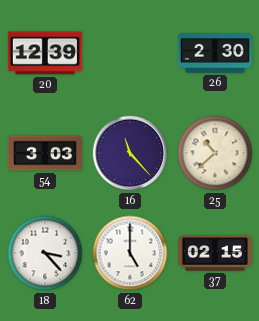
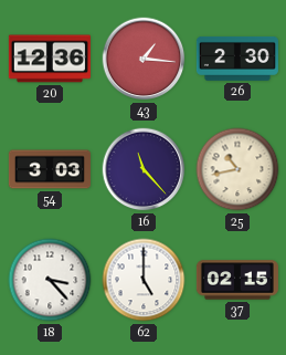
20: 12:39 -> 12:36
43: none -> 1:16
25: 10:38 -> 10:43
